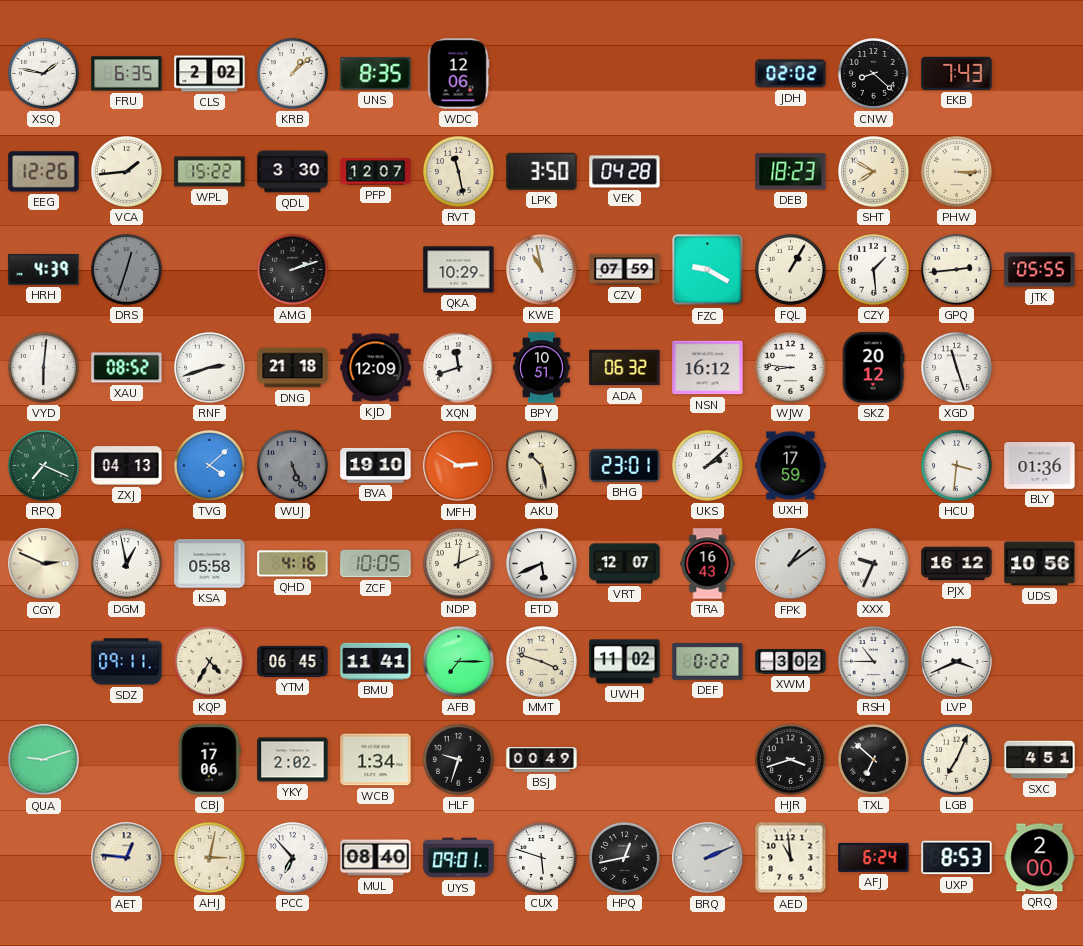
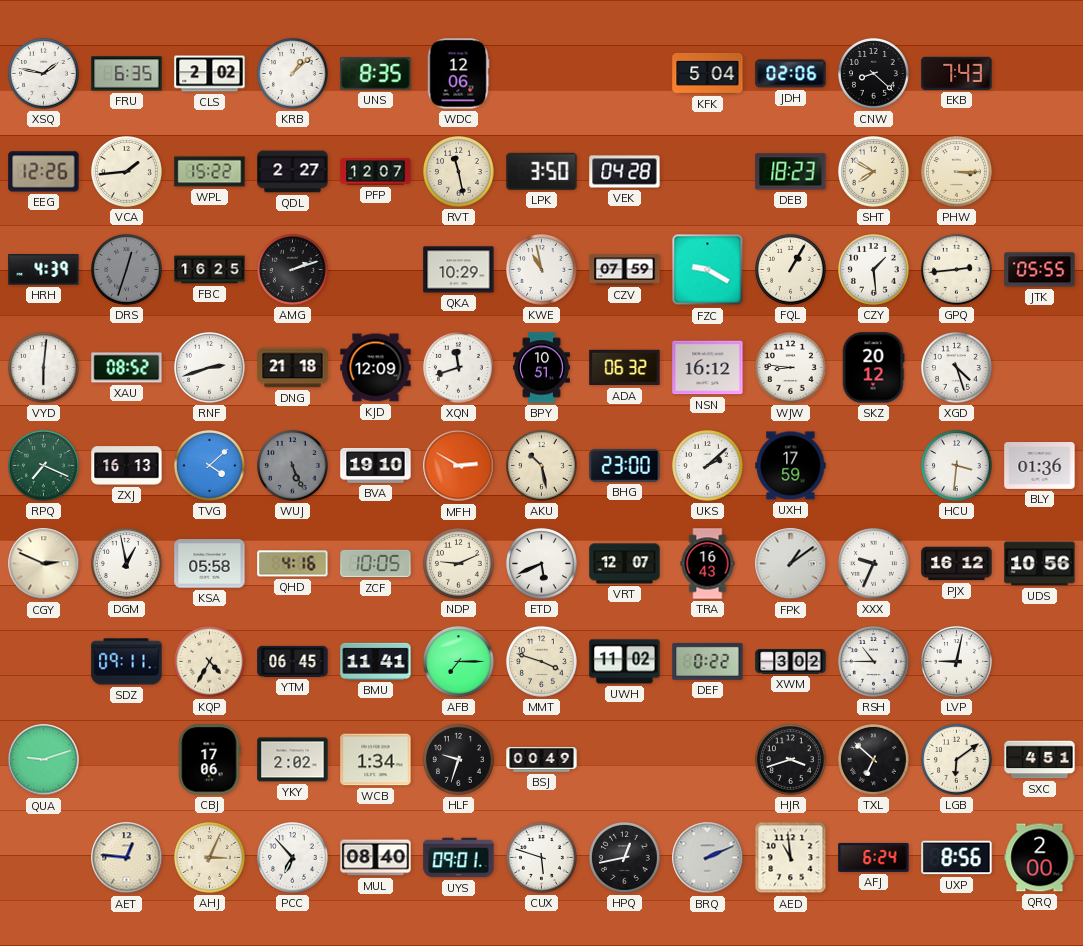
KFK: none -> 5:04
JDH: 02:02 -> 02:06
QDL: 3:30 -> 2:27
FBC: none -> 16:25
XGD: 11:27 -> 4:27
ZXJ: 04:13 -> 16:13
BHG: 23:01 -> 23:00
NDP: 12:11 -> 9:11
LVP: 3:41 -> 9:02
LGB: 7:04 -> 6:09
AHJ: 3:02 -> 3:04
UXP: 8:53 -> 8:56
